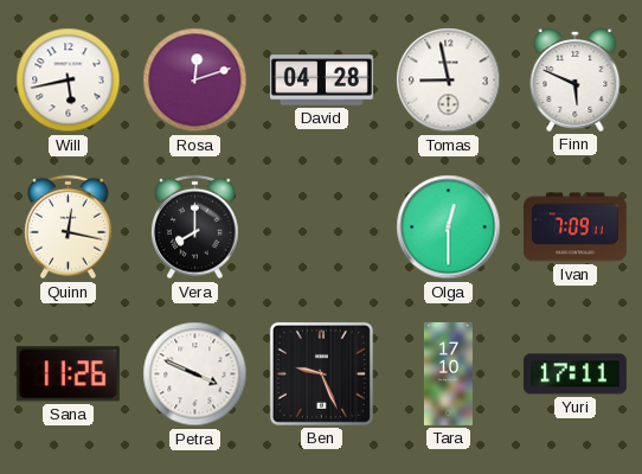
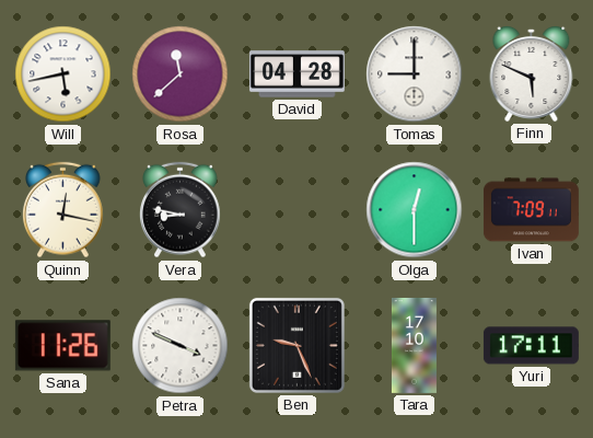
Rosa: 12:12 -> 11:38
Tomas: 8:58 -> 9:00
Vera: 8:00 -> 8:47
